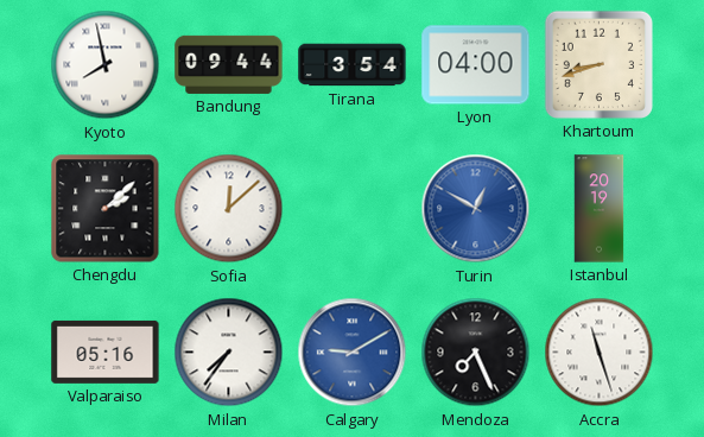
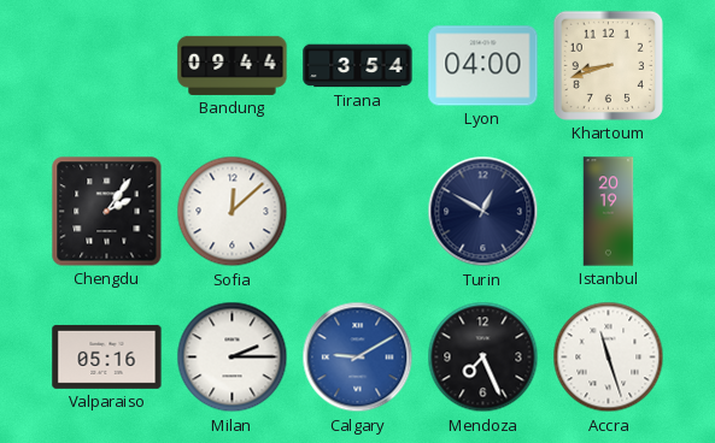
Kyoto: 7:58 -> none
Chengdu: 2:08 -> 2:06
Turin dial: blue -> navy
Milan: 7:36 -> 2:15
